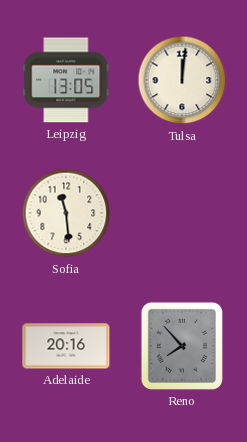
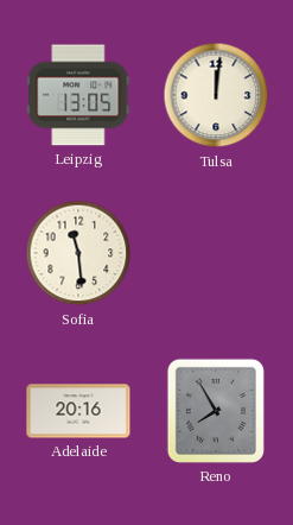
Reno: 7:53 -> 7:55
